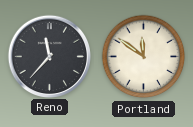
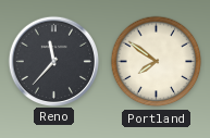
Portland: 11:51 -> 7:51
